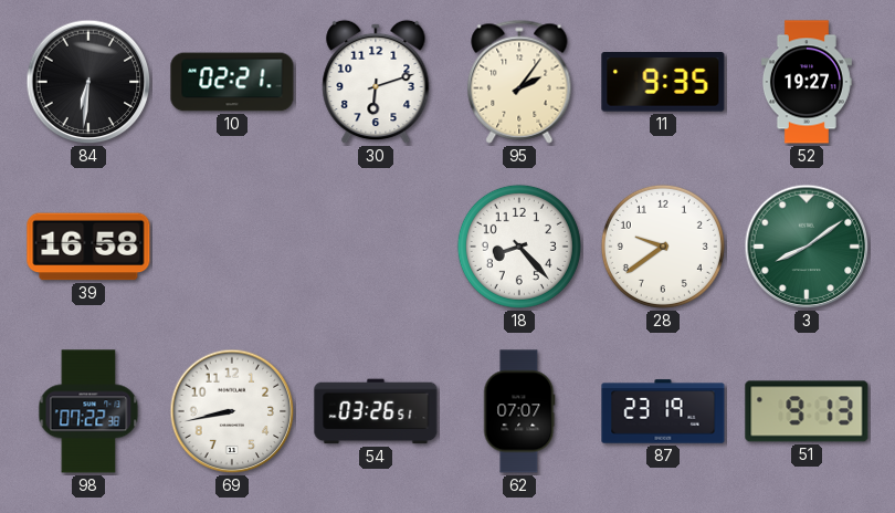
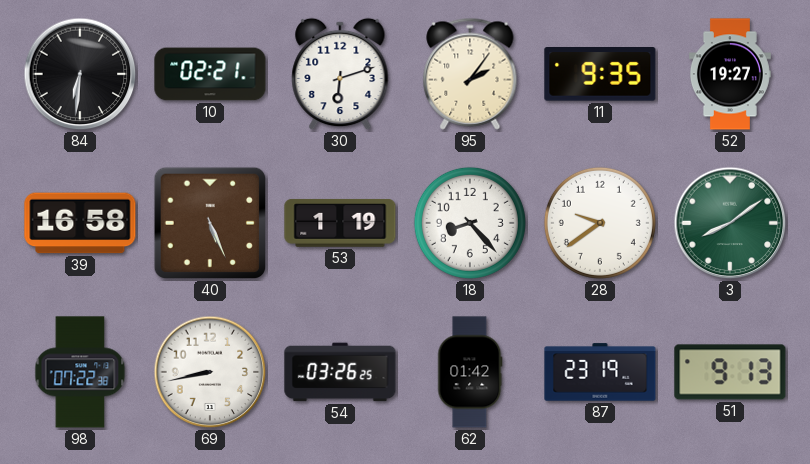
40: none -> 5:26
53: none -> 1:19
54: 03:26:51 -> 03:26:25
62: 07:07 -> 01:42
